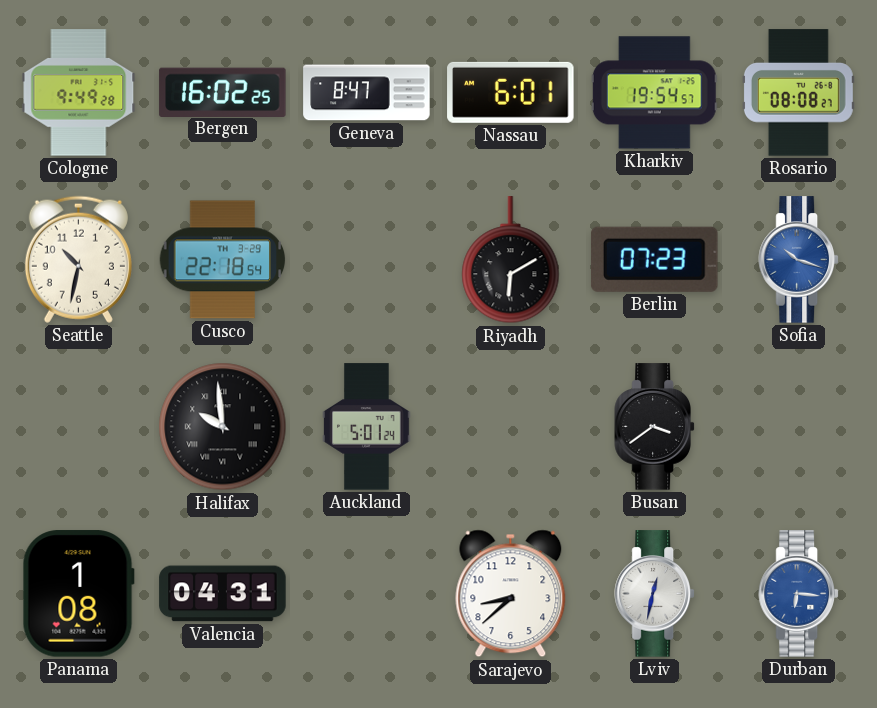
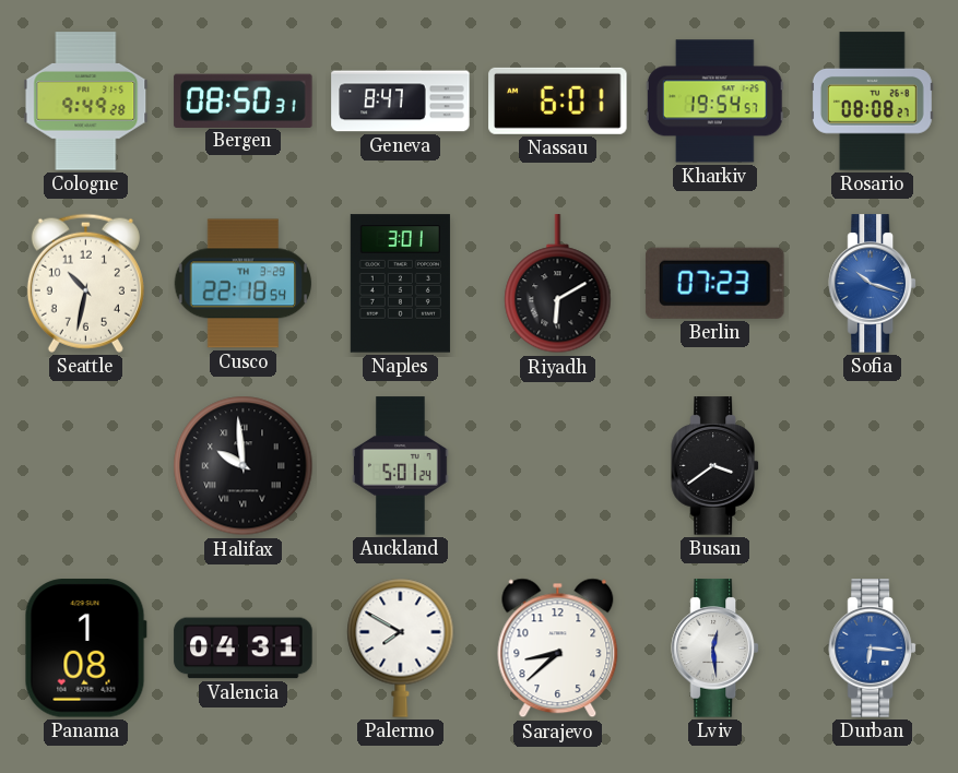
Bergen: 16:02 -> 08:50
Naples: none -> 3:01
Palermo: none -> 7:50
Lviv: 12:32 -> 12:29
